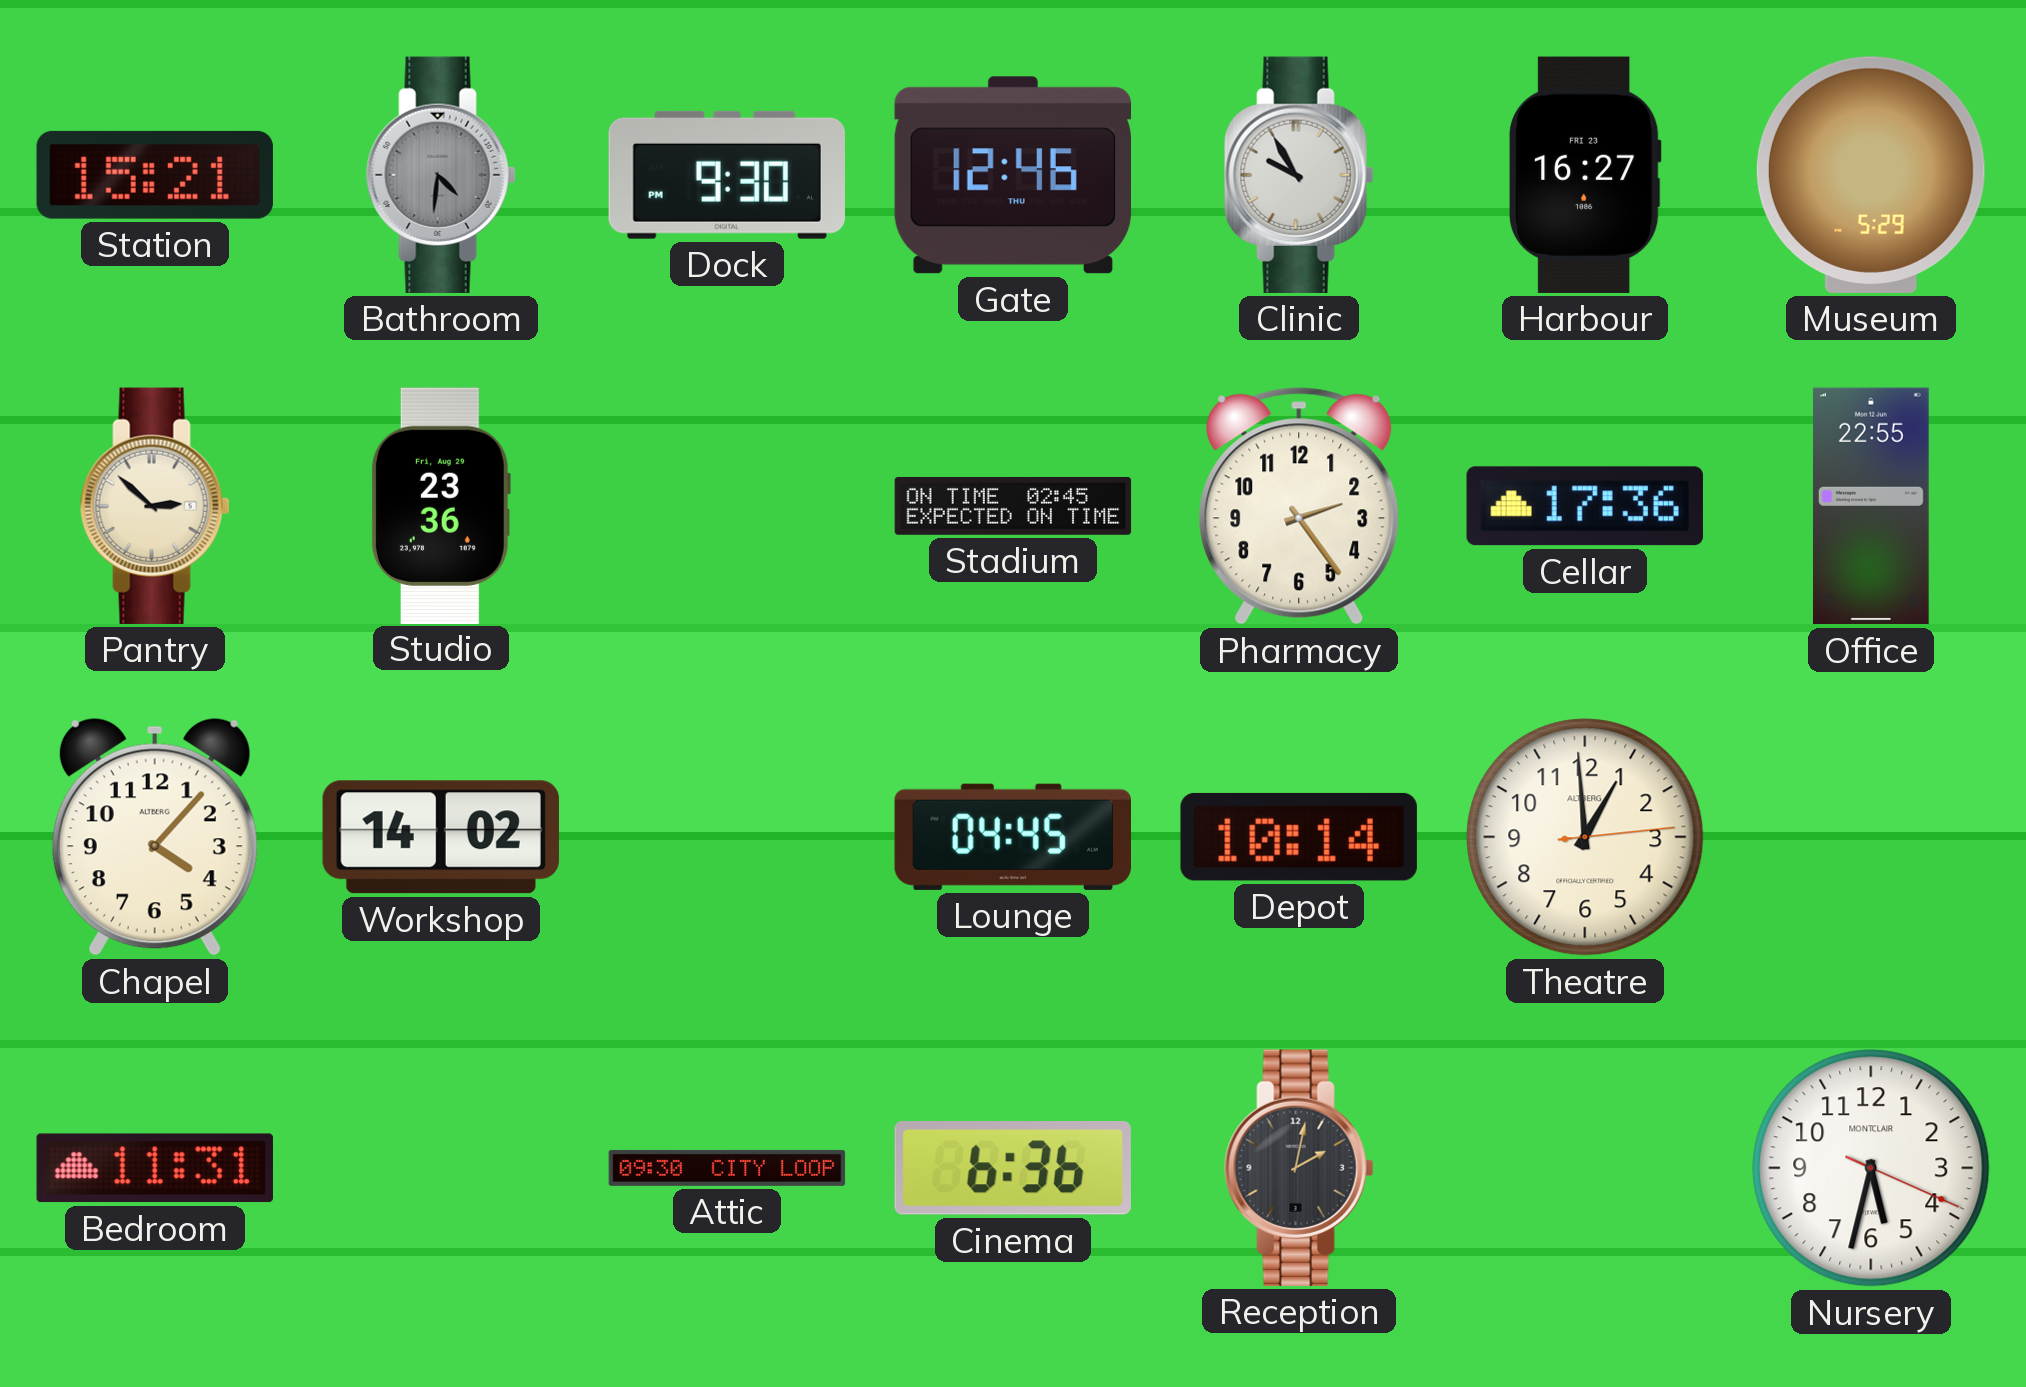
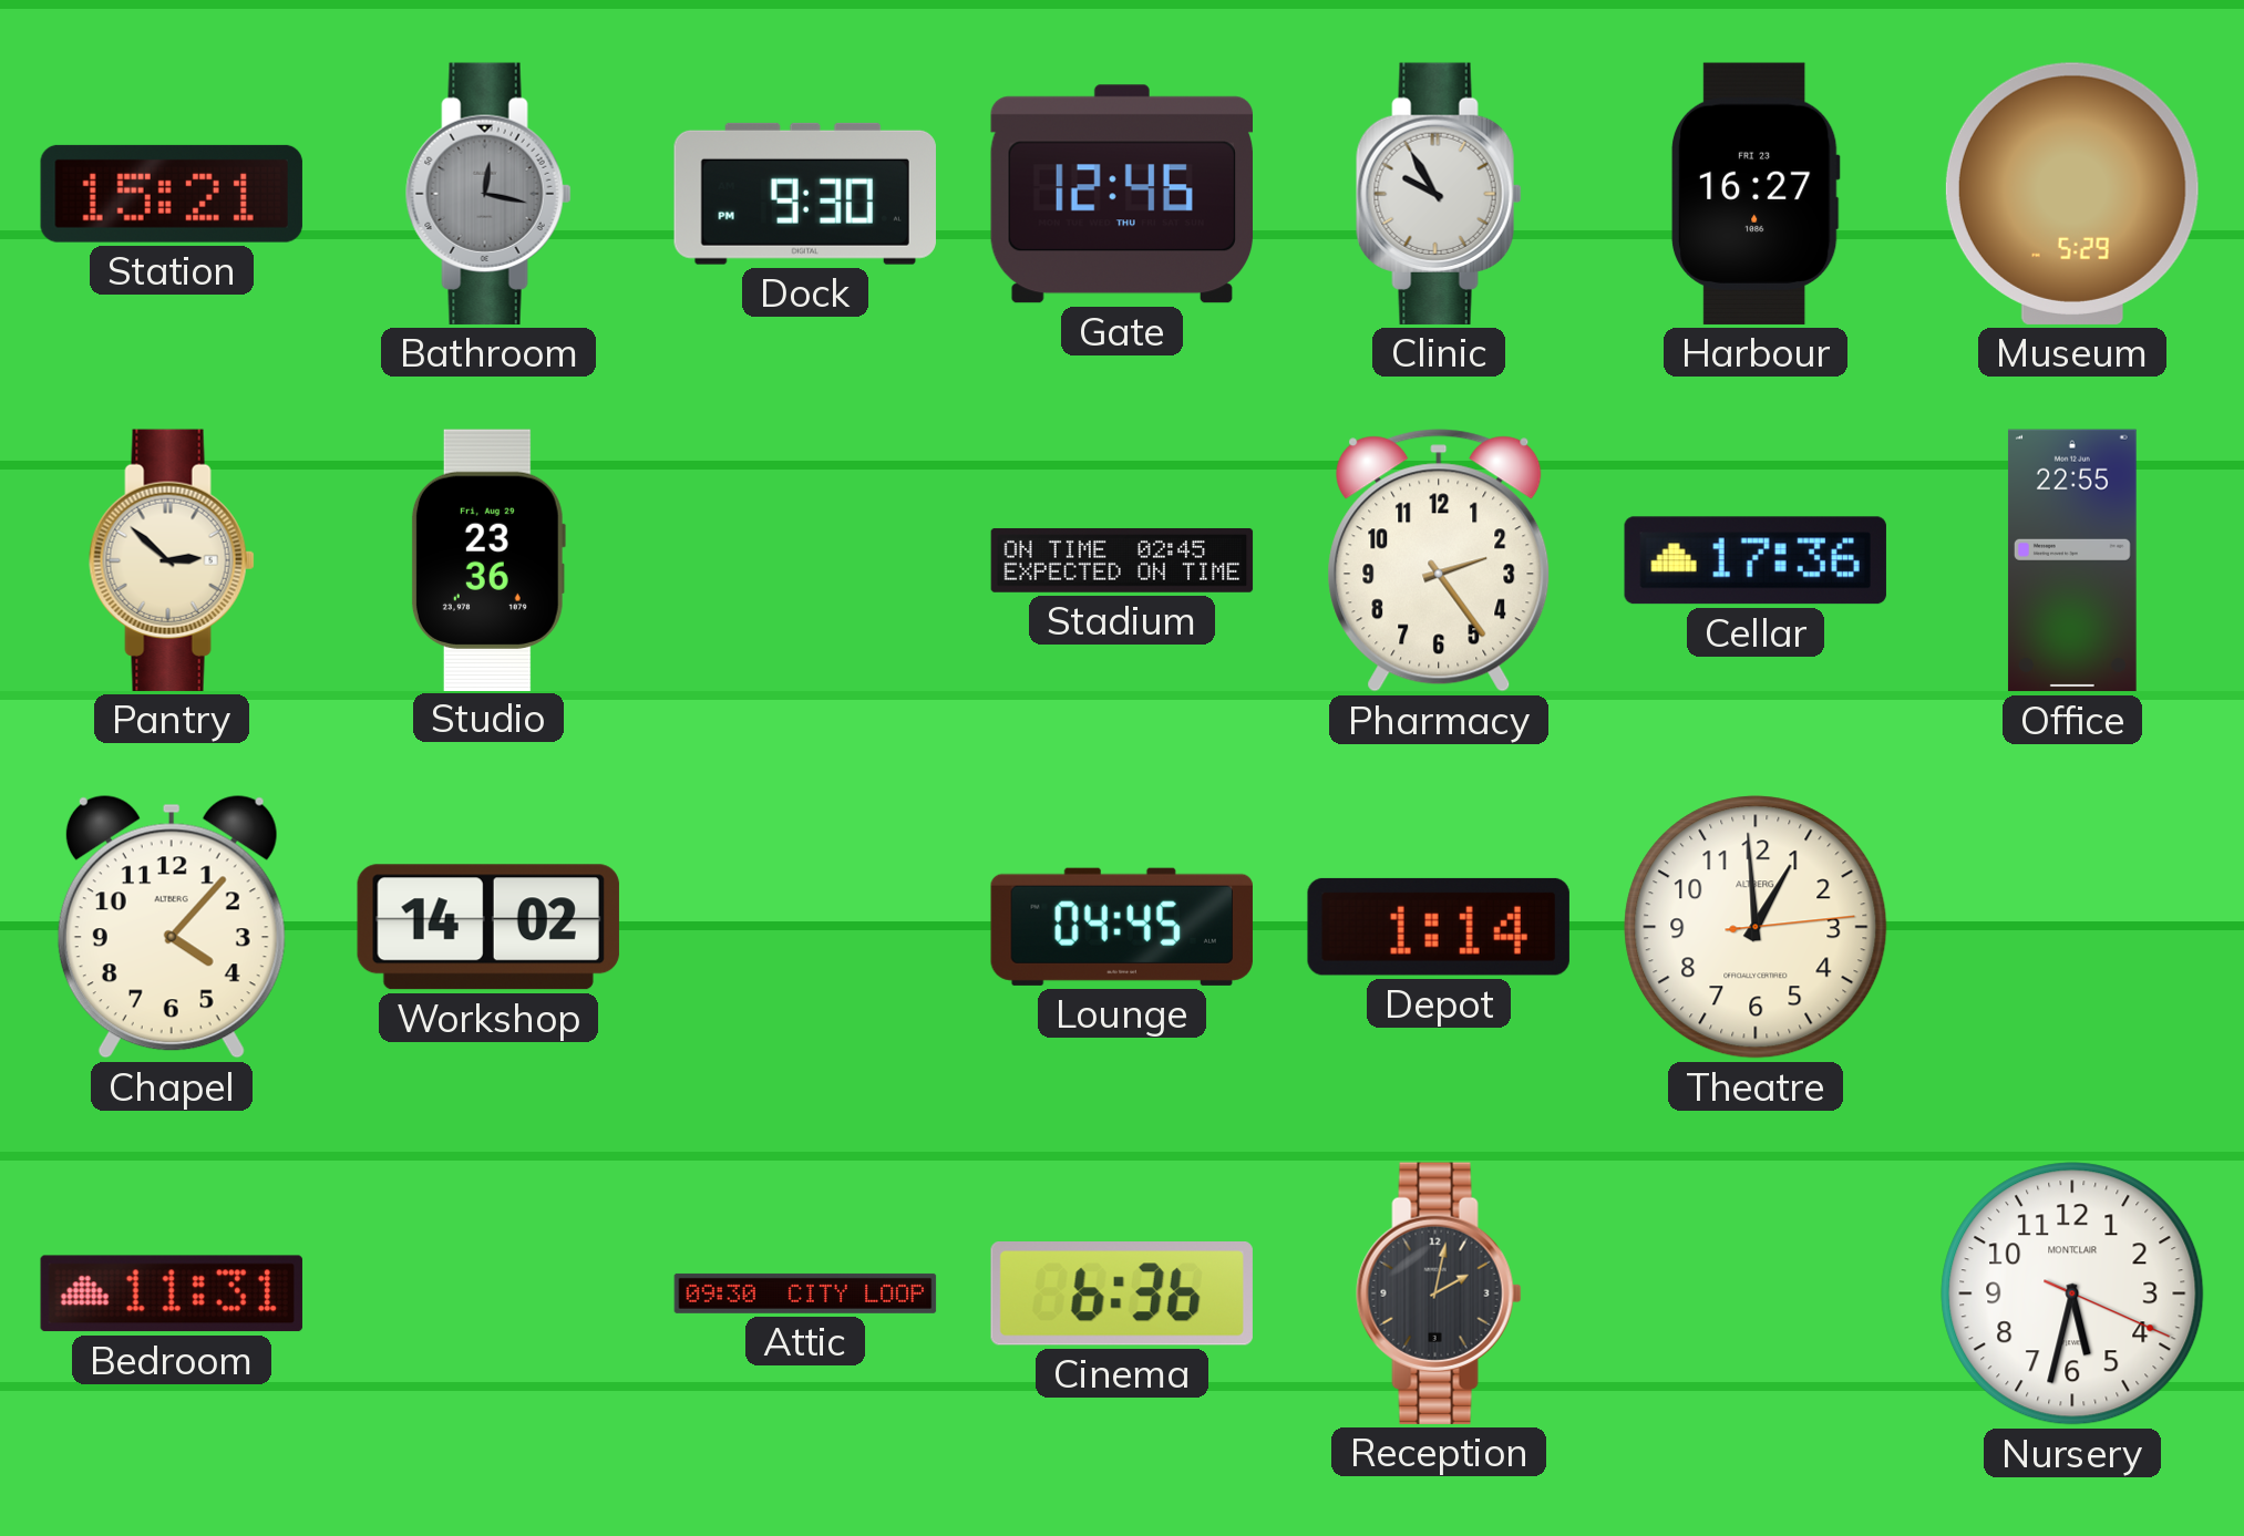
Bathroom: 4:31 -> 12:17
Depot: 10:14 -> 1:14
